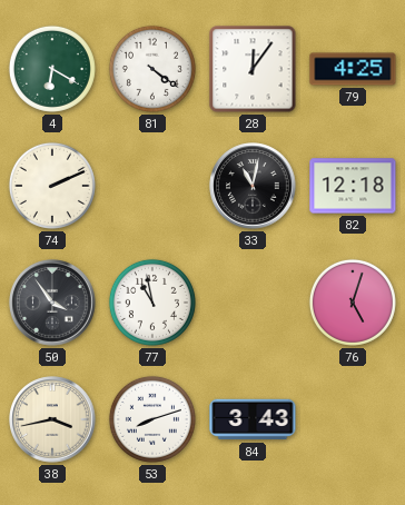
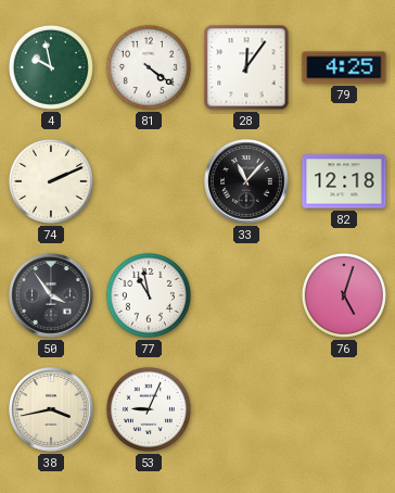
4: 6:20 -> 9:58
33: 11:02 -> 11:07
53: 8:12 -> 9:04
84: 3:43 -> none
